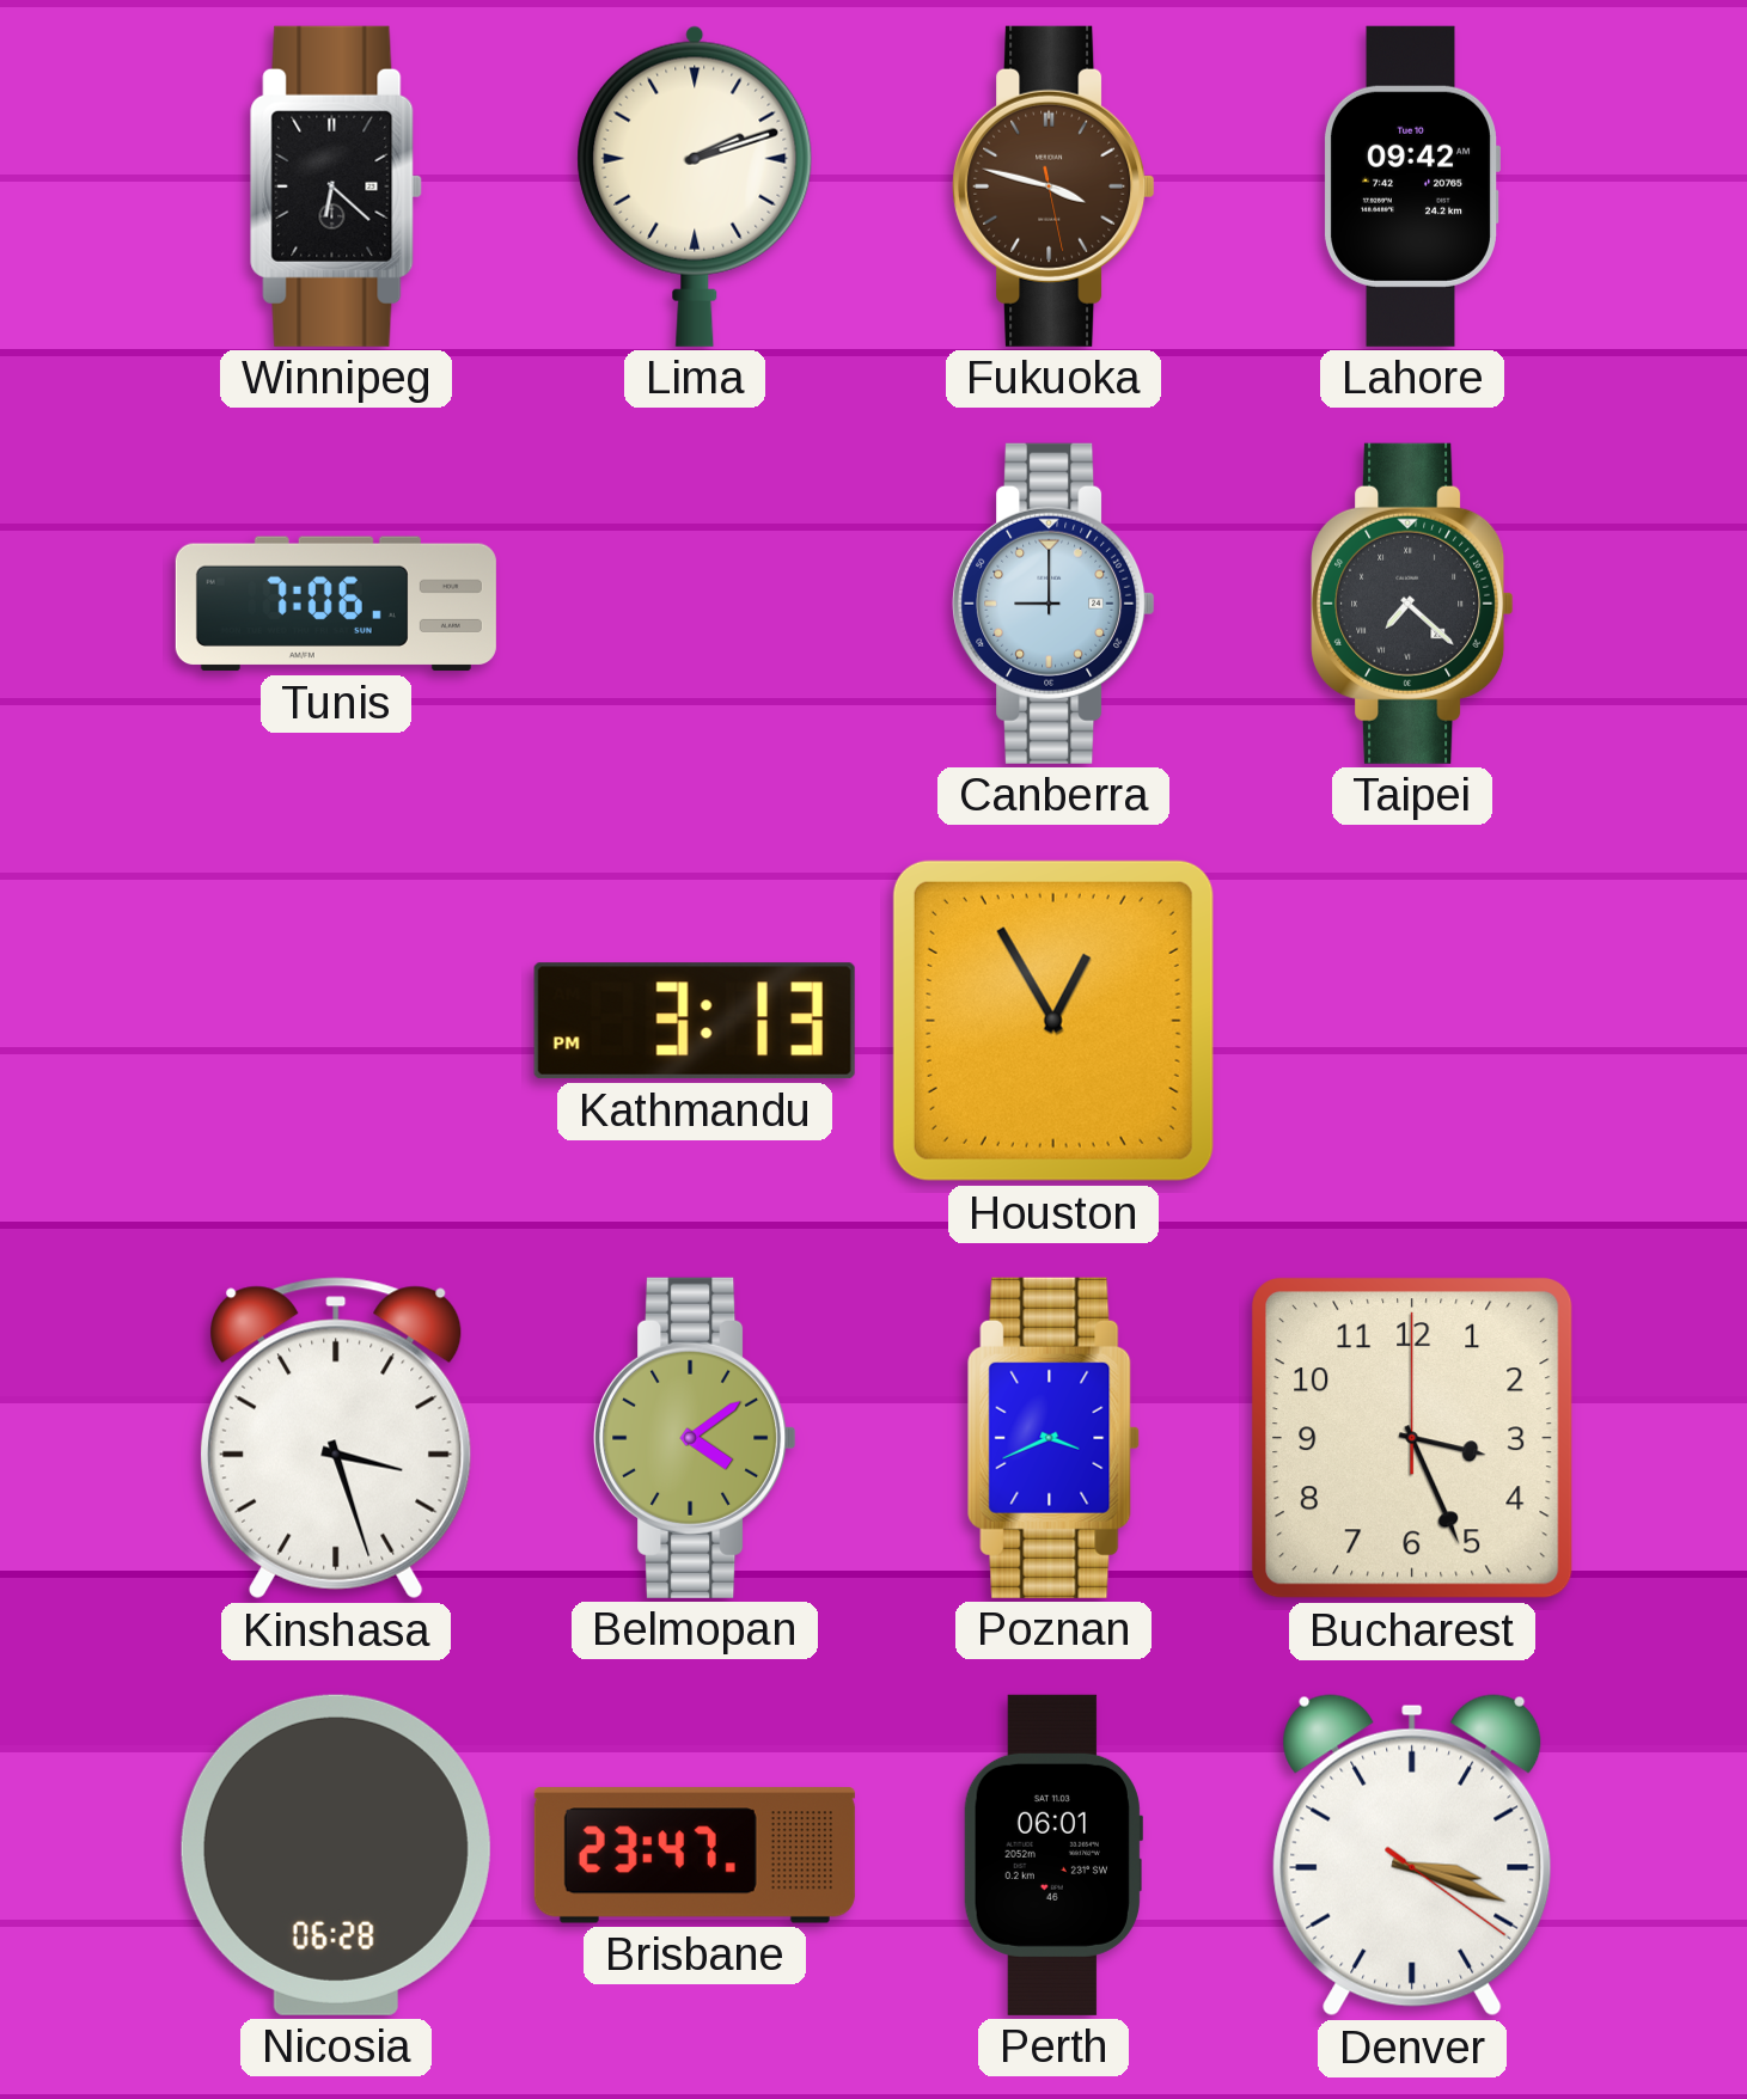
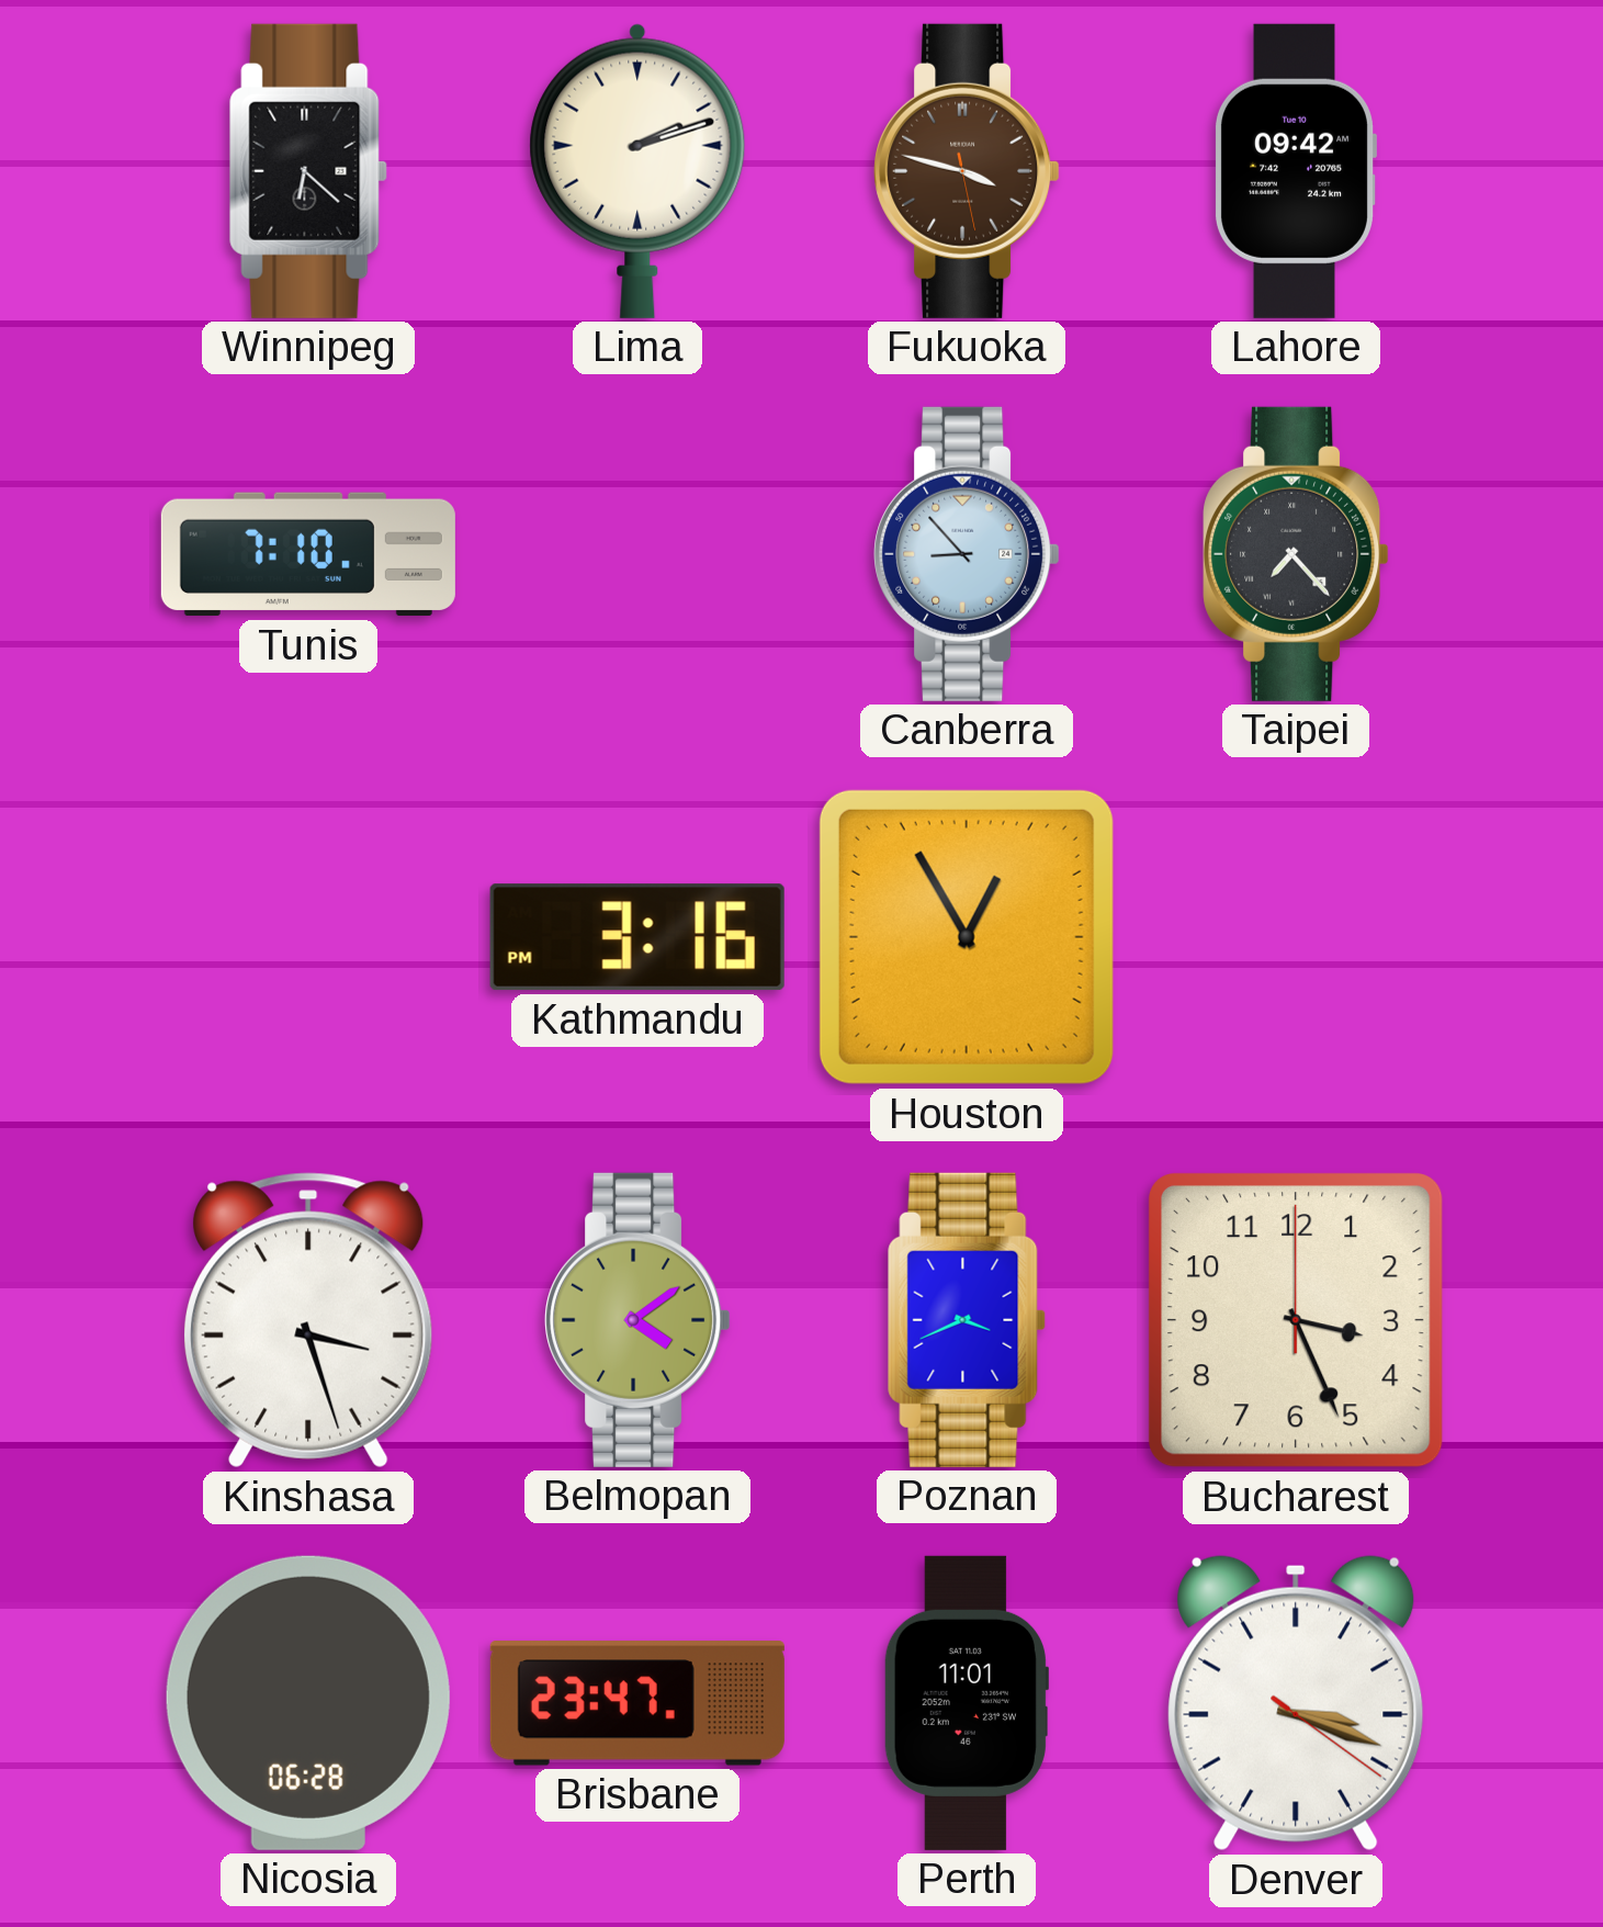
Tunis: 7:06 -> 7:10
Canberra: 9:00 -> 8:53
Taipei: 7:22 -> 7:23
Kathmandu: 3:13 -> 3:16
Perth: 06:01 -> 11:01
